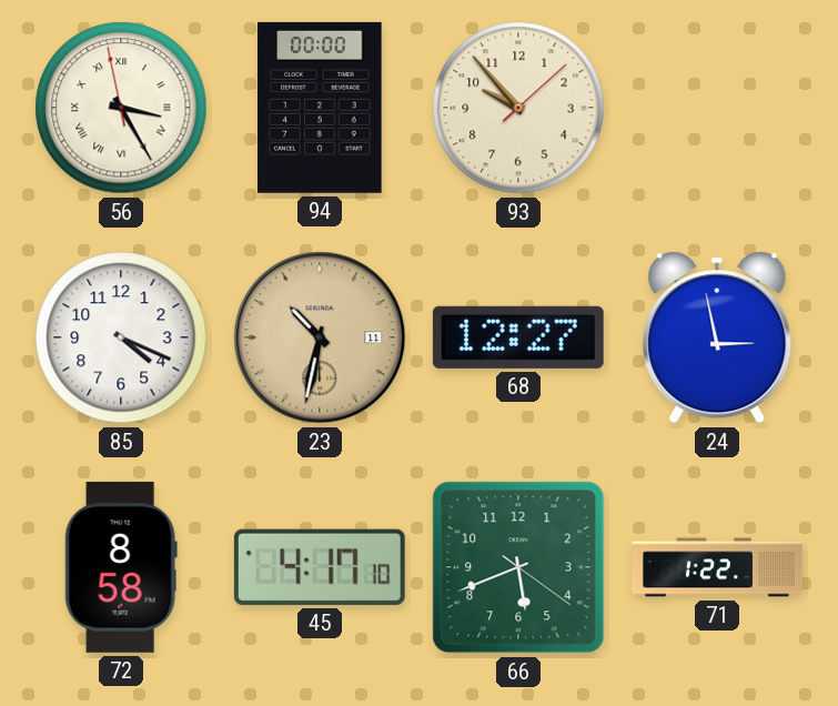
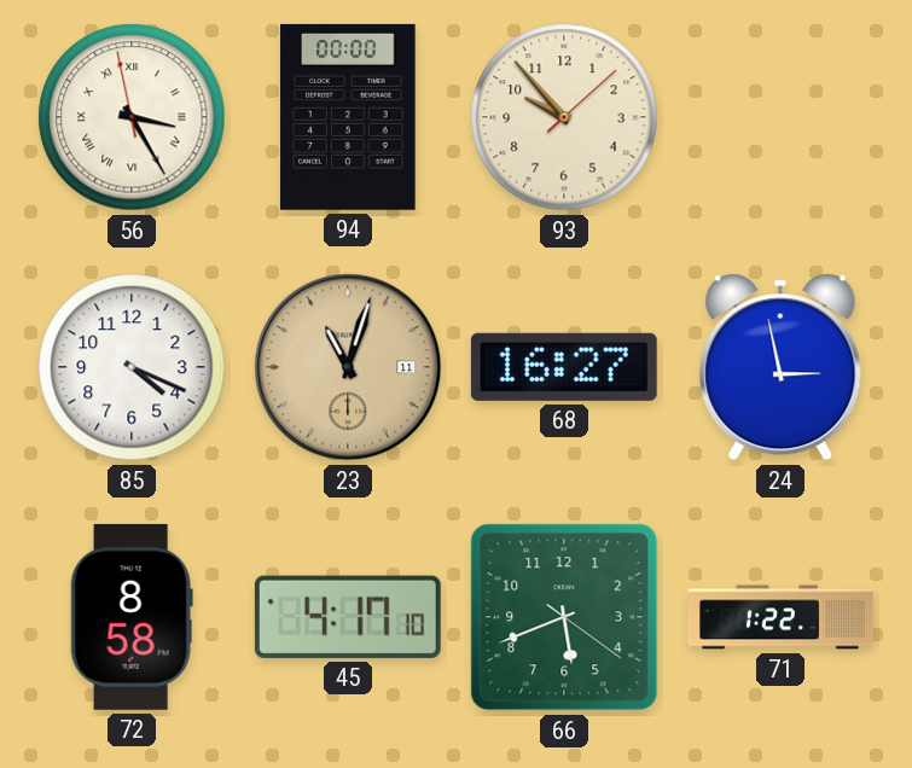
23: 10:32 -> 11:03
68: 12:27 -> 16:27
